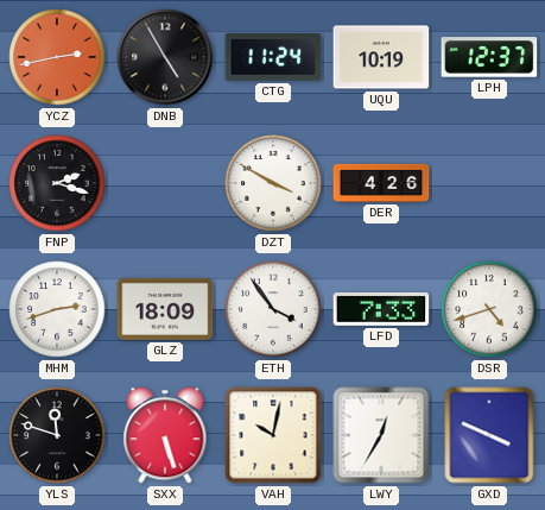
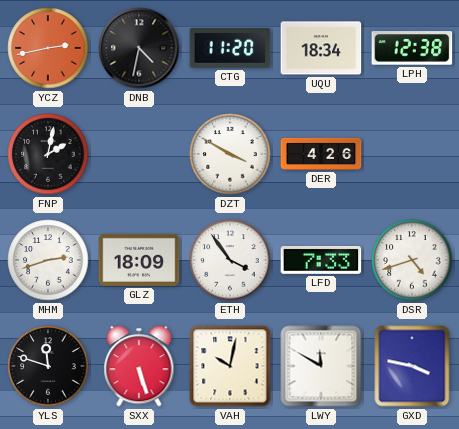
DNB: 4:55 -> 4:32
CTG: 11:24 -> 11:20
UQU: 10:19 -> 18:34
LPH: 12:37 -> 12:38
FNP: 2:18 -> 2:02
LWY: 12:35 -> 11:50
GXD: 3:49 -> 3:47
